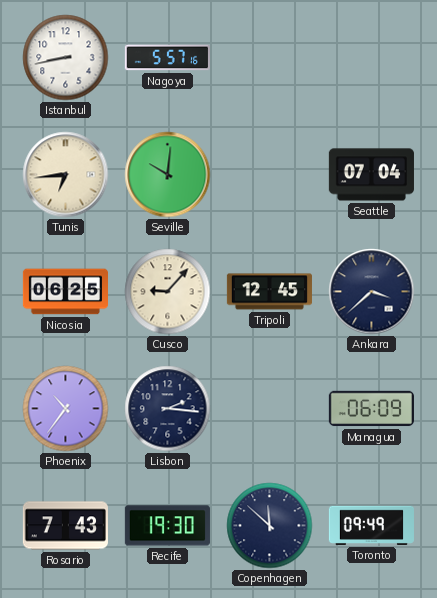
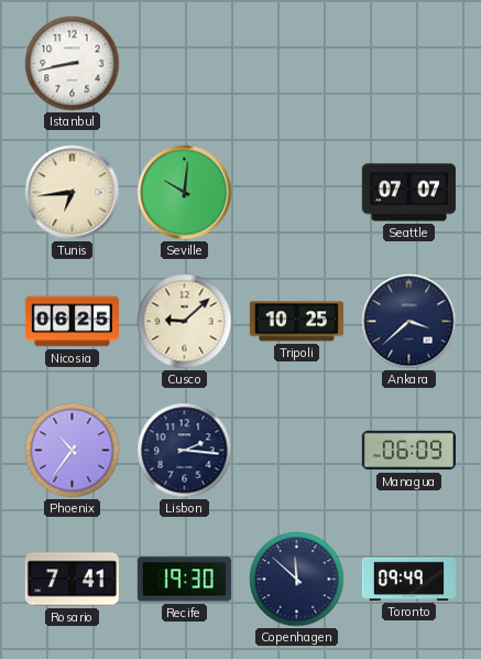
Nagoya: 5:57 -> none
Seattle: 07:04 -> 07:07
Cusco: 9:07 -> 9:08
Tripoli: 12:45 -> 10:25
Rosario: 7:43 -> 7:41
